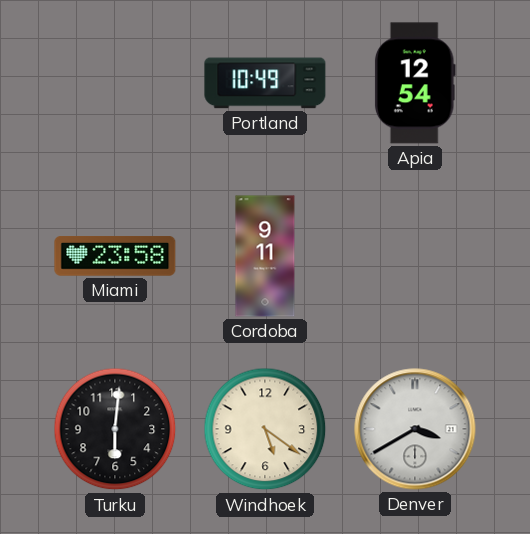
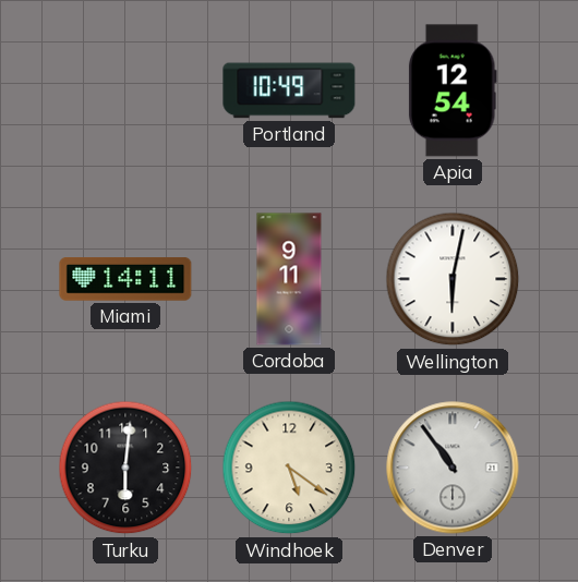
Miami: 23:58 -> 14:11
Wellington: none -> 6:02
Denver: 3:40 -> 10:54
